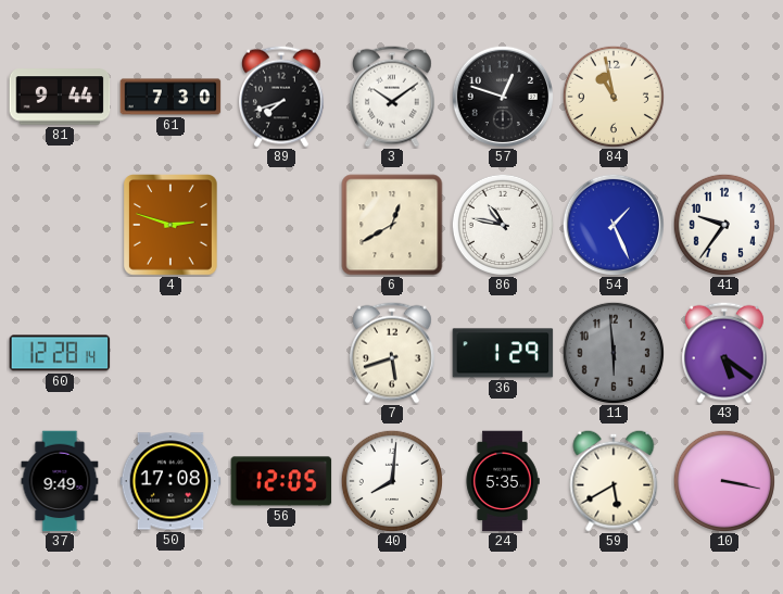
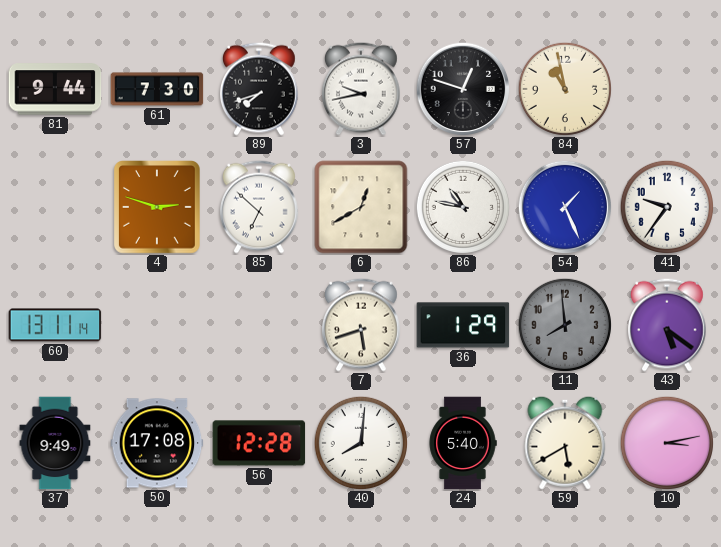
3: 10:09 -> 9:43
85: none -> 6:52
60: 12:28 -> 13:11
11: 5:59 -> 7:59
56: 12:05 -> 12:28
24: 5:35 -> 5:40
10: 3:17 -> 3:13
